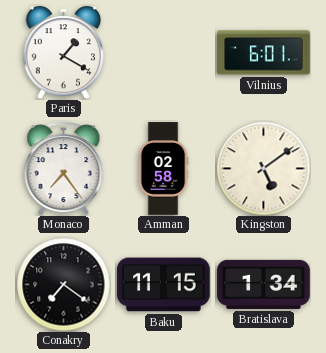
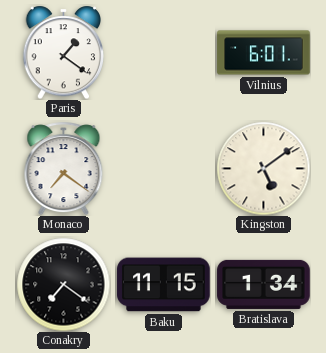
Paris: 1:20 -> 1:21
Monaco: 7:24 -> 7:21
Amman: 02:58 -> none
